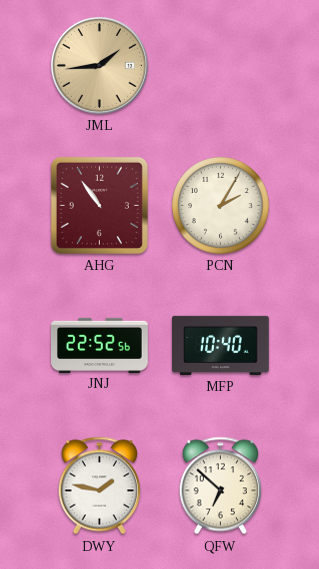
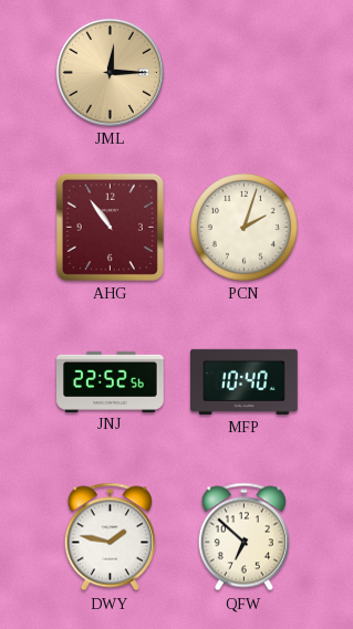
JML: 1:44 -> 12:15
PCN: 2:05 -> 2:03
